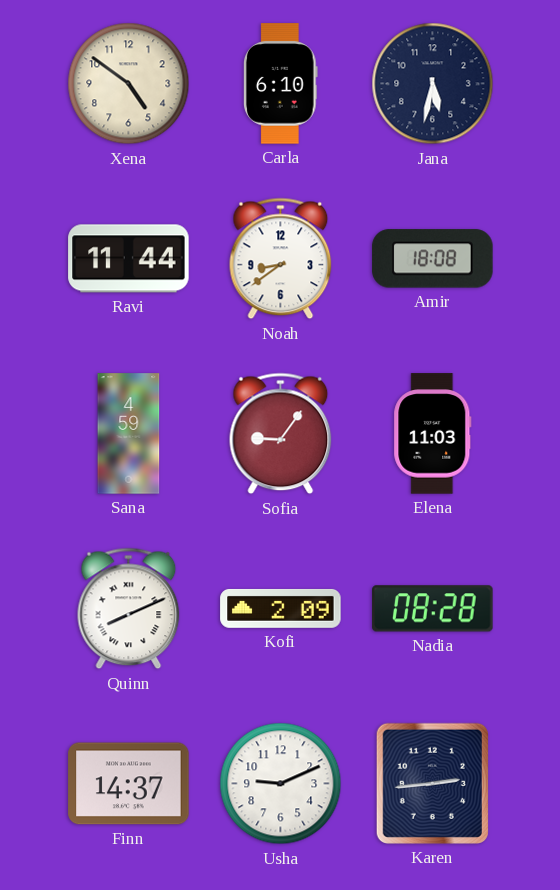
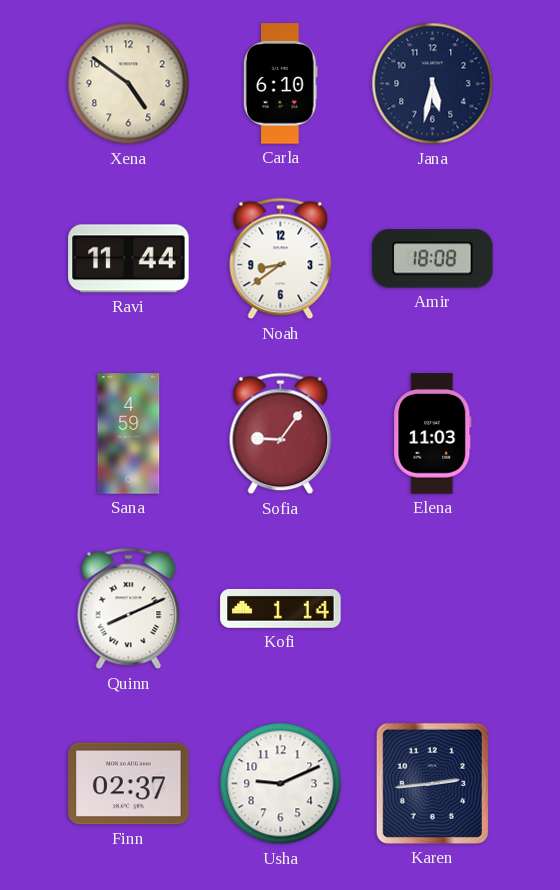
Kofi: 2:09 -> 1:14
Nadia: 08:28 -> none
Finn: 14:37 -> 02:37
